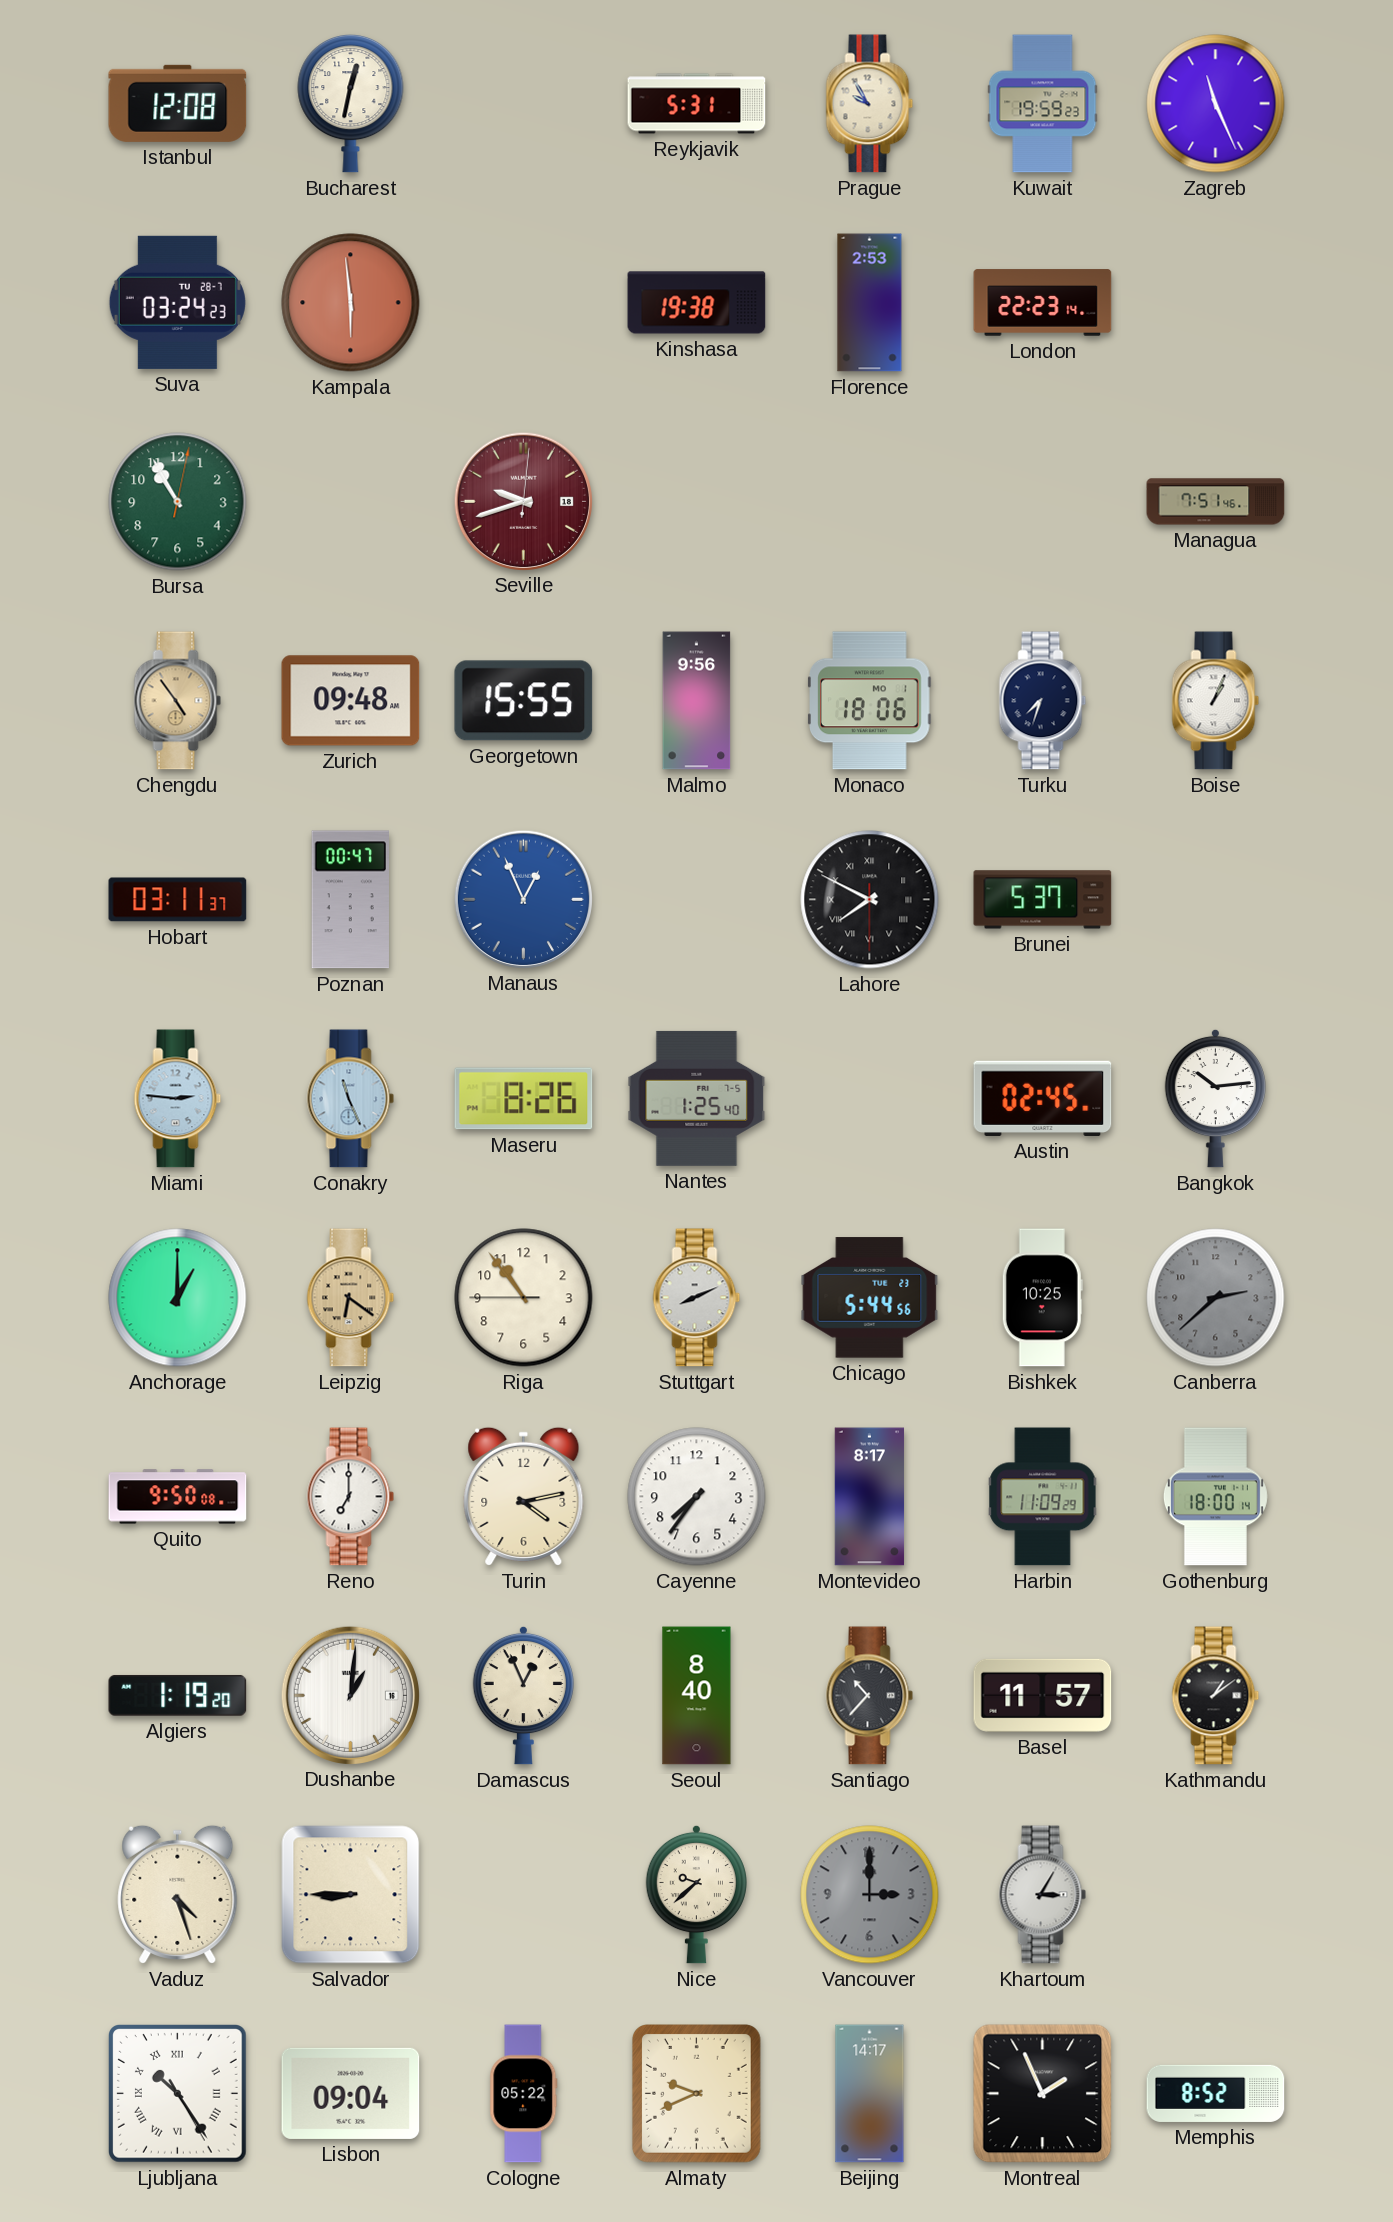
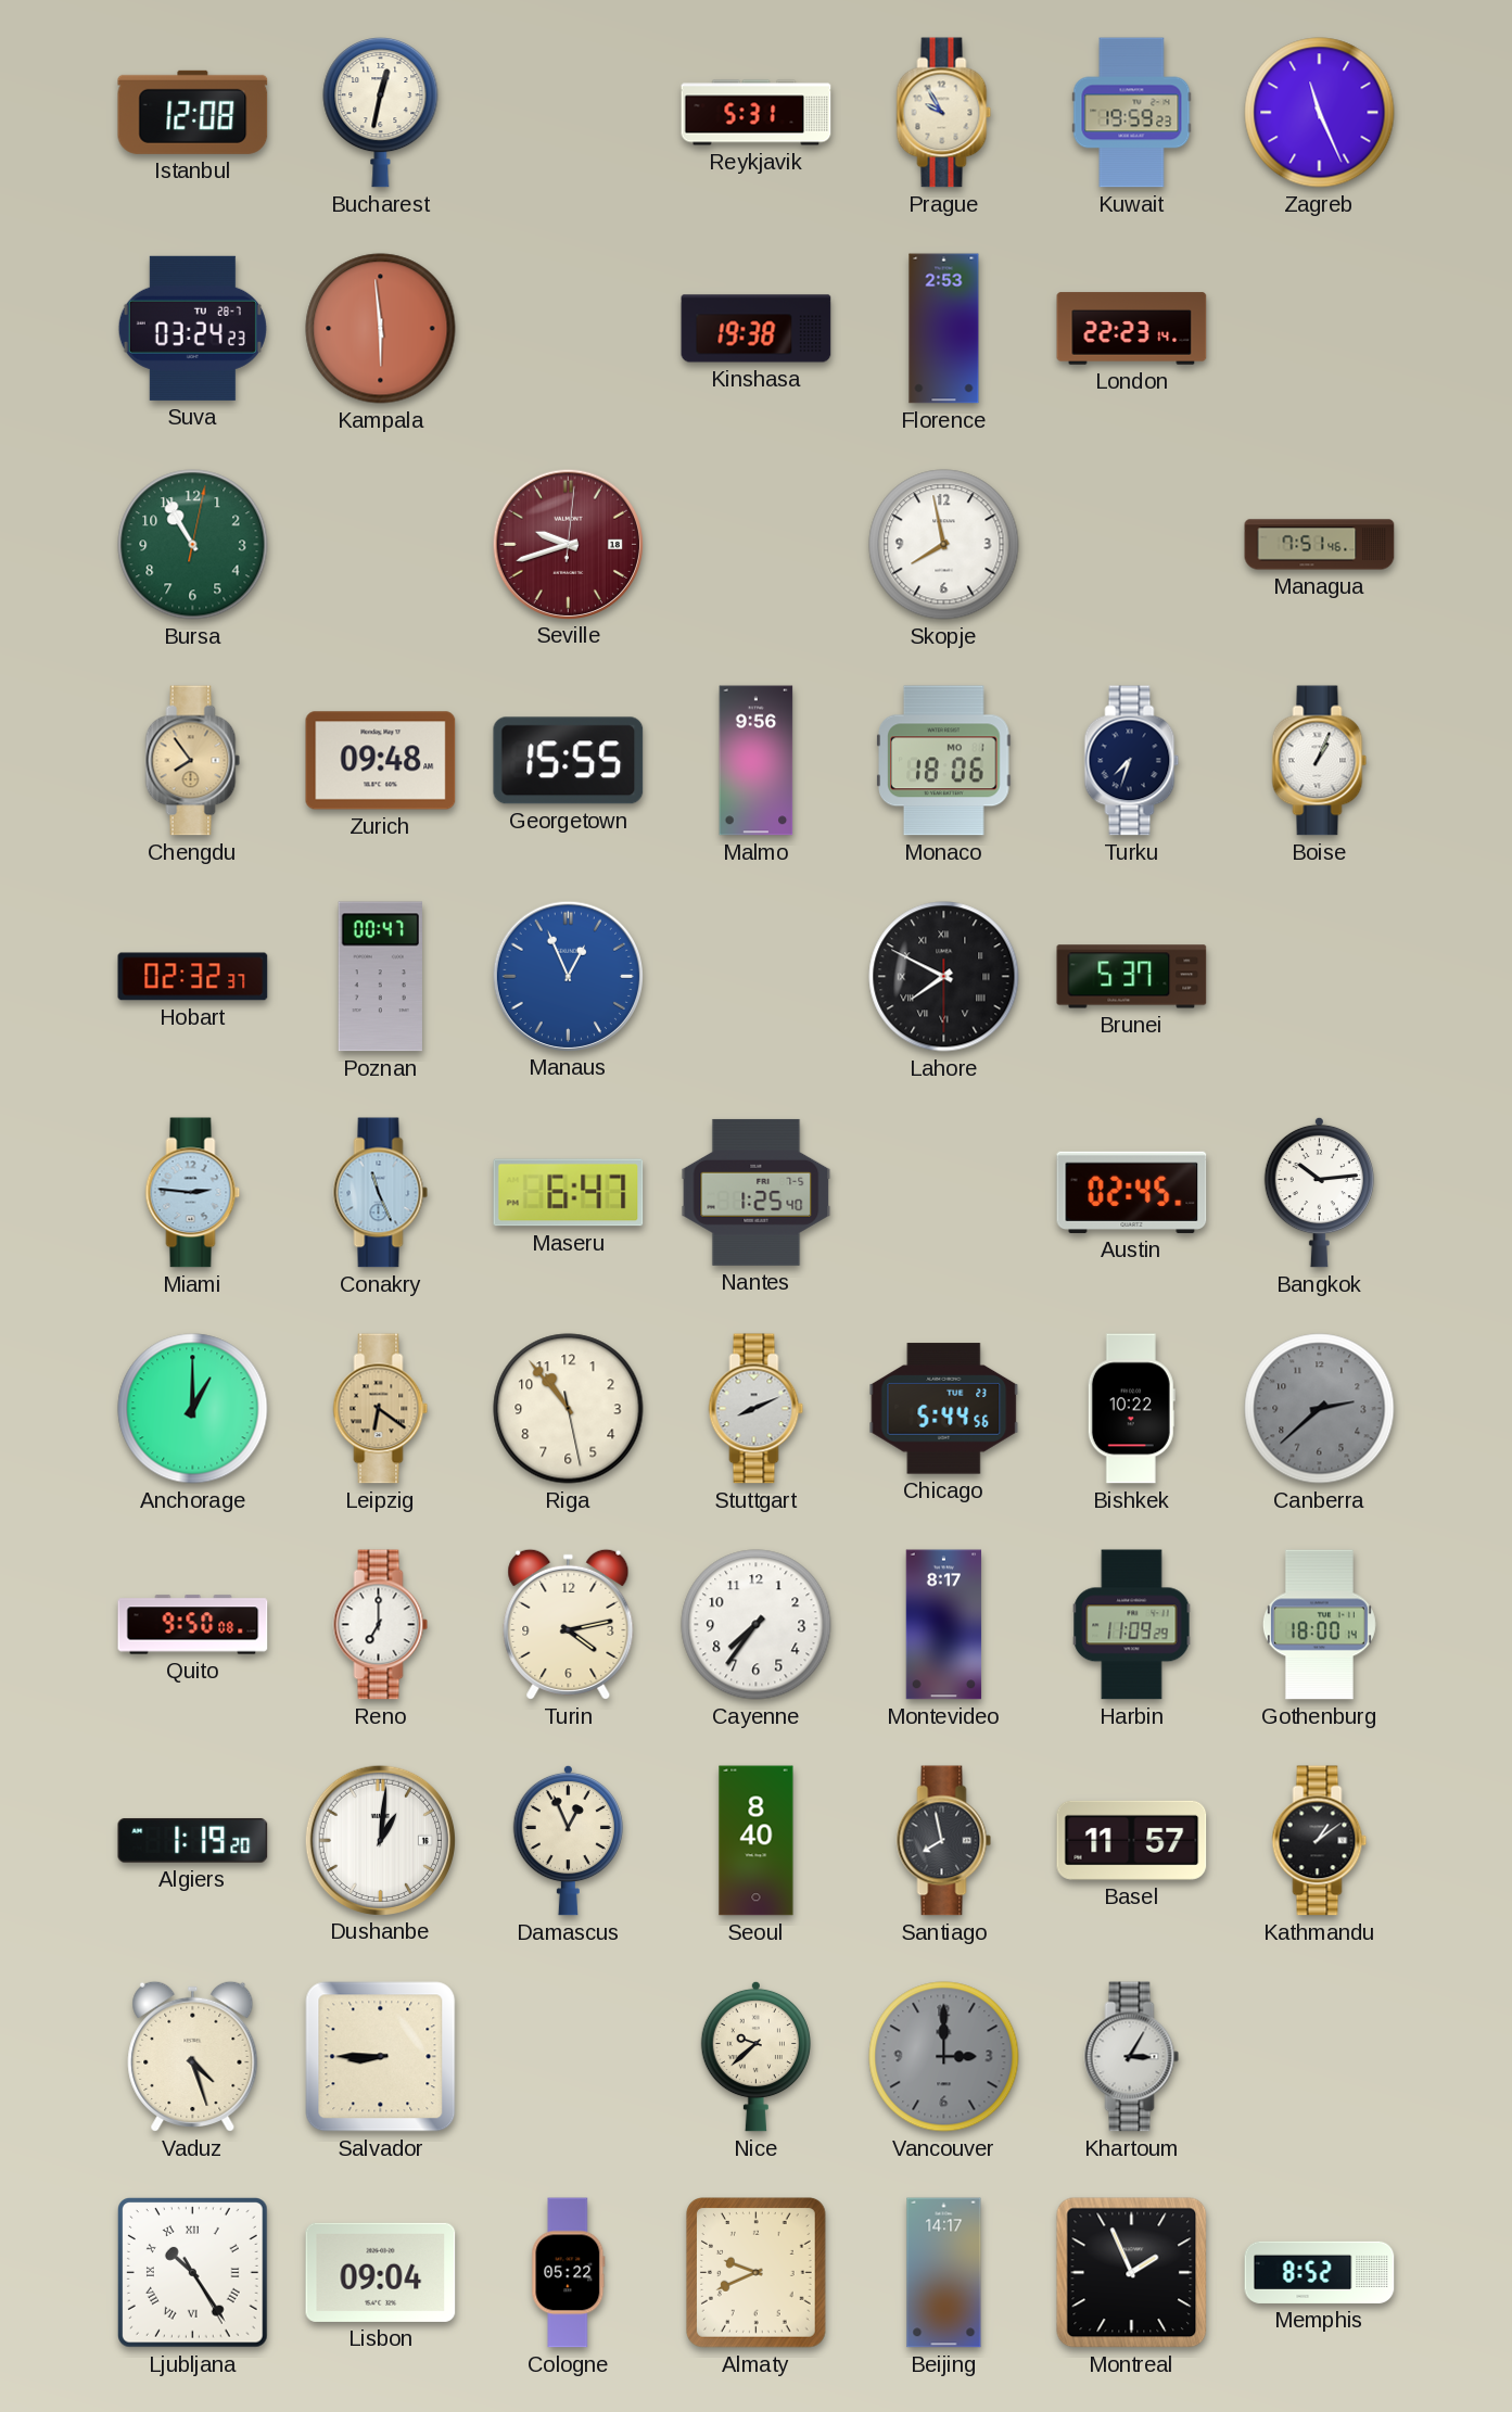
Skopje: none -> 7:58
Chengdu: 4:54 -> 7:54
Hobart: 03:11 -> 02:32
Maseru: 8:26 -> 6:47
Riga: 10:53:45 -> 10:53:28
Bishkek: 10:25 -> 10:22
Santiago: 10:37 -> 7:58
